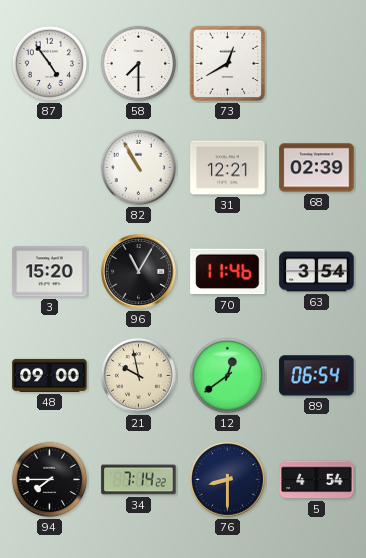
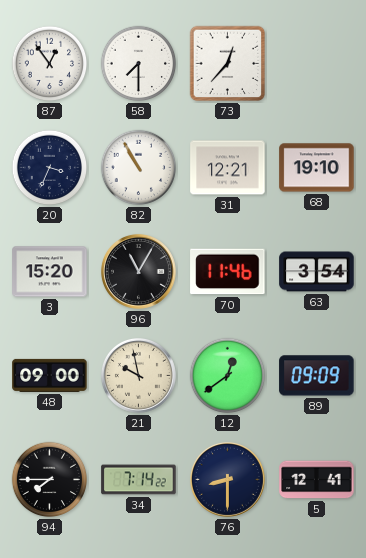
87: 4:54 -> 12:54
73: 12:40 -> 12:37
20: none -> 3:34
68: 02:39 -> 19:10
89: 06:54 -> 09:09
5: 4:54 -> 12:41
